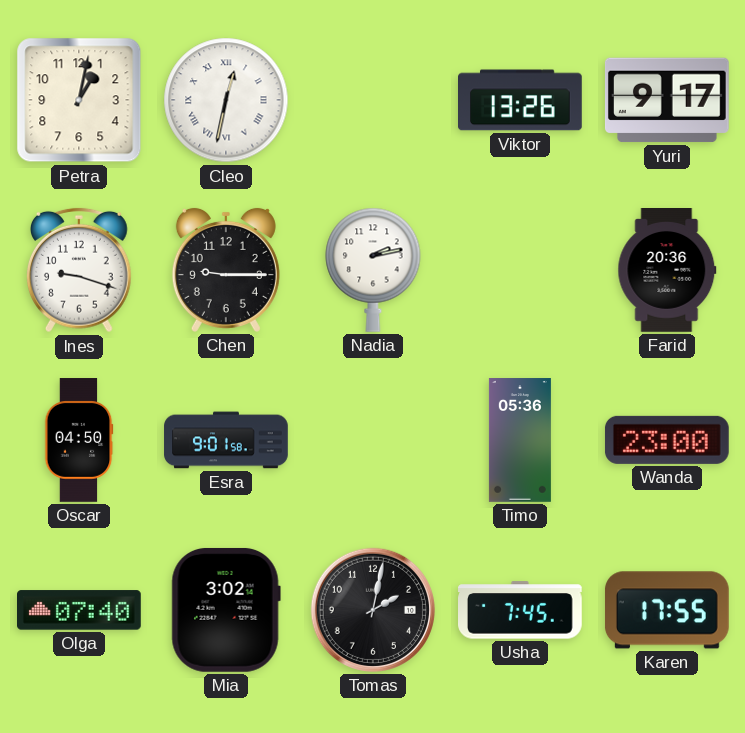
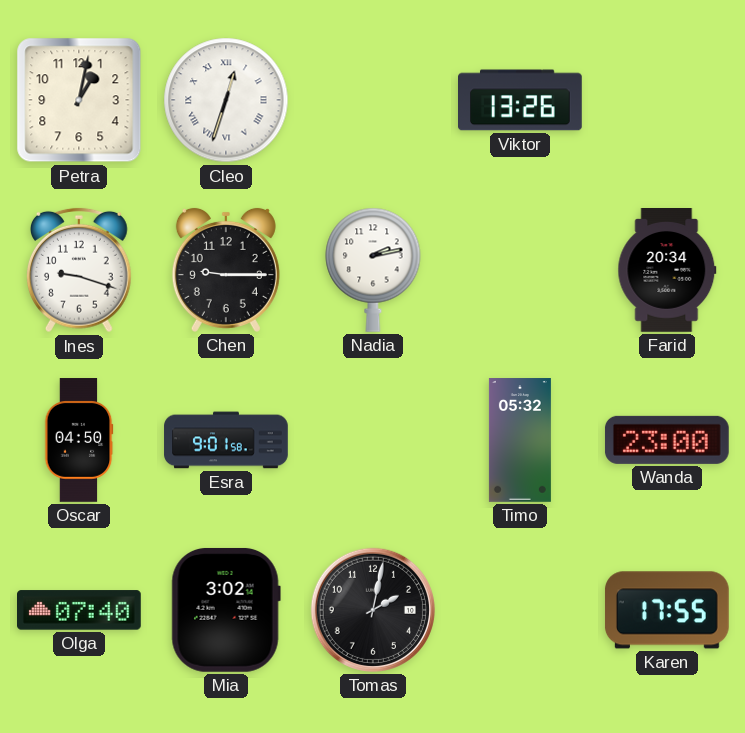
Cleo: 12:32 -> 12:33
Yuri: 9:17 -> none
Farid: 20:36 -> 20:34
Timo: 05:36 -> 05:32
Usha: 7:45 -> none
